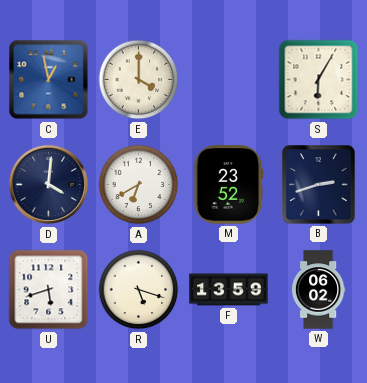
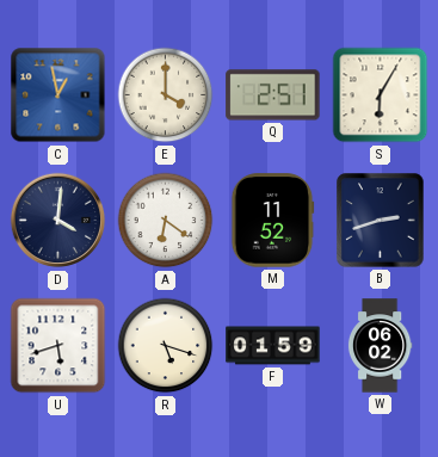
Q: none -> 2:51
A: 6:40 -> 6:21
M: 23:52 -> 11:52
F: 13:59 -> 01:59
